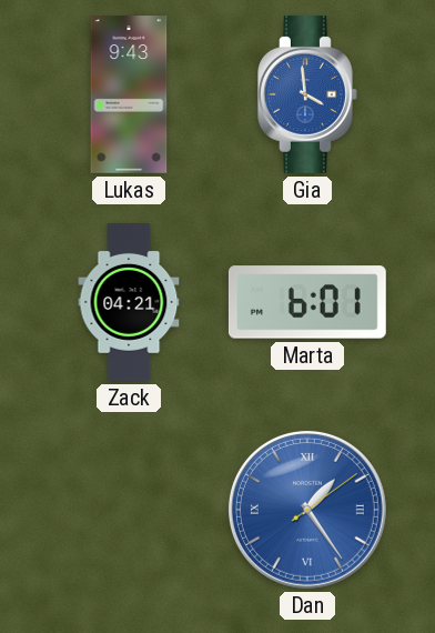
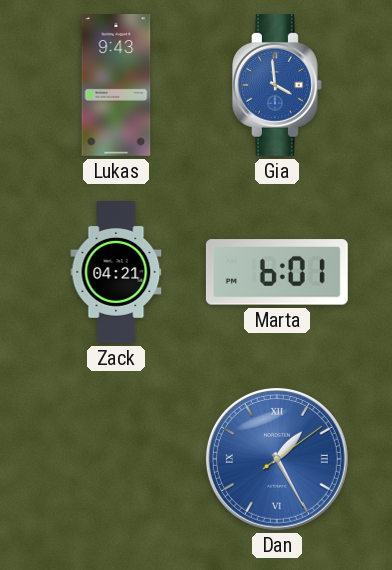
Dan: 1:24 -> 1:25
